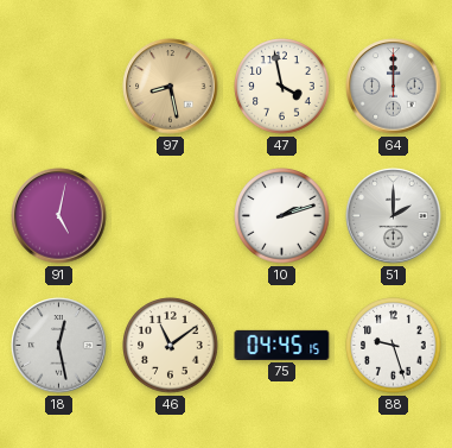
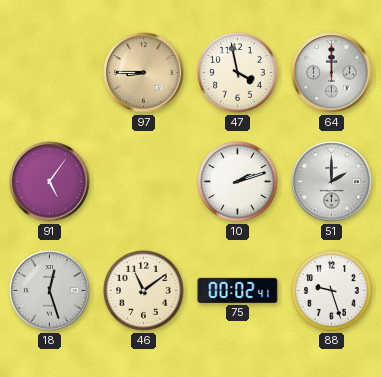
97: 8:28 -> 8:45
91: 5:02 -> 5:06
18: 12:28 -> 12:27
75: 04:45 -> 00:02
